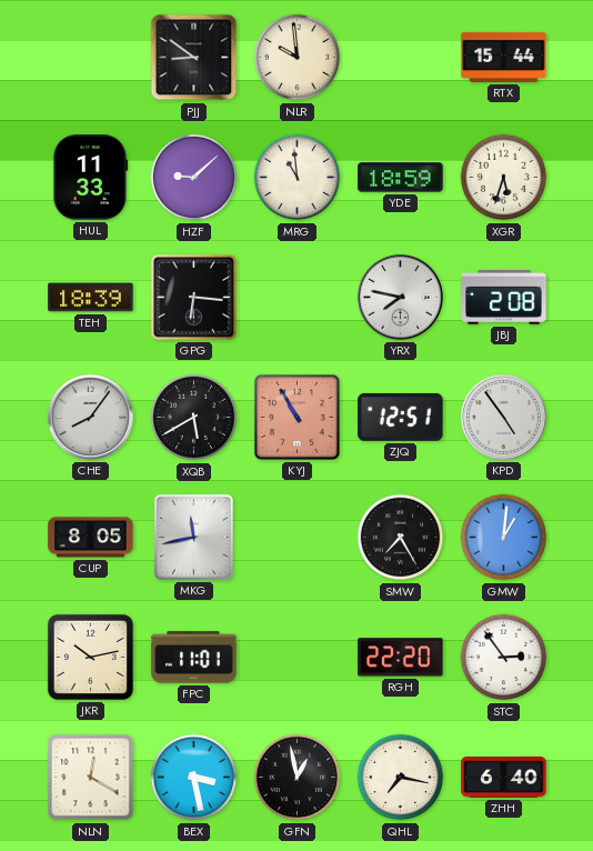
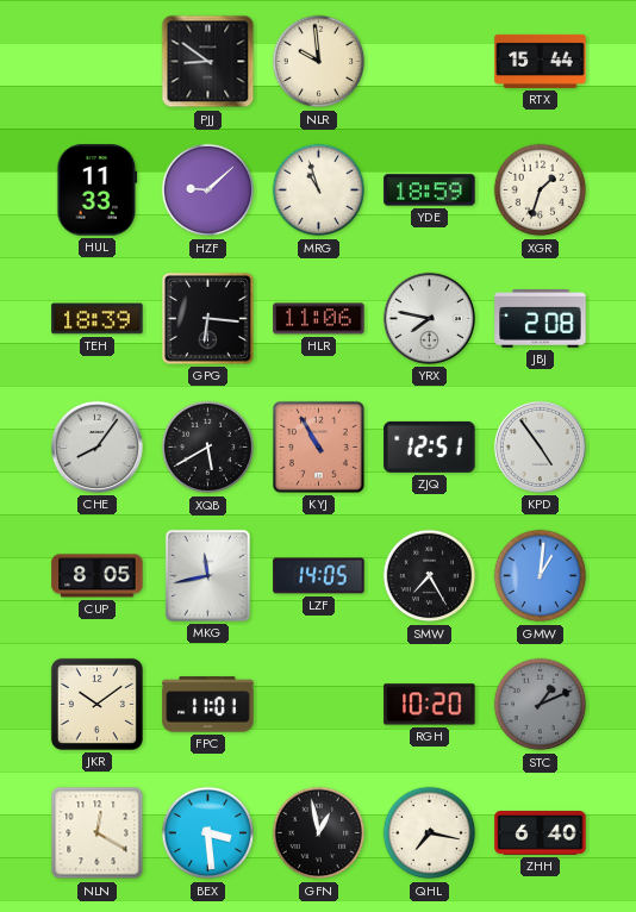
MRG: 10:59 -> 10:57
XGR: 5:33 -> 1:33
HLR: none -> 11:06
LZF: none -> 14:05
JKR: 10:13 -> 10:09
RGH: 22:20 -> 10:20
STC: 2:54 -> 1:11
STC dial: white -> grey
BEX: 3:28 -> 3:29
